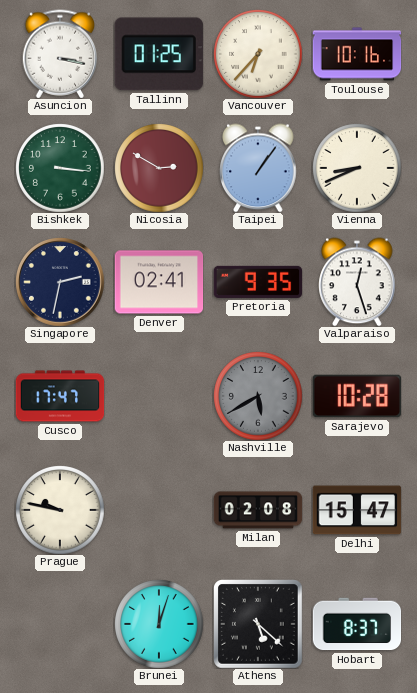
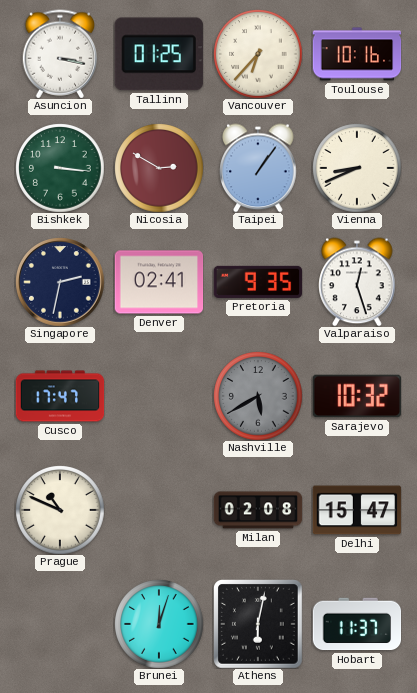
Sarajevo: 10:28 -> 10:32
Prague: 9:47 -> 10:49
Athens: 5:22 -> 6:02
Hobart: 8:37 -> 11:37
